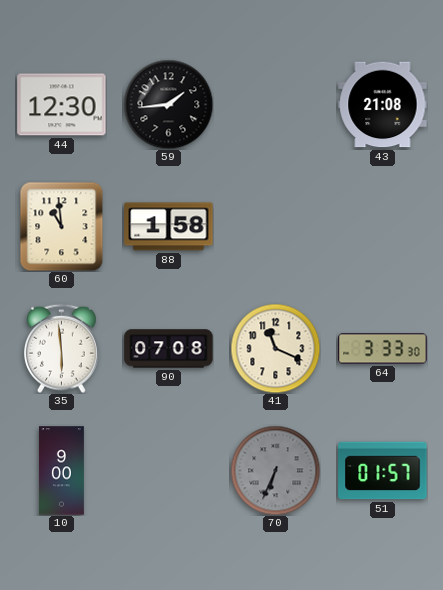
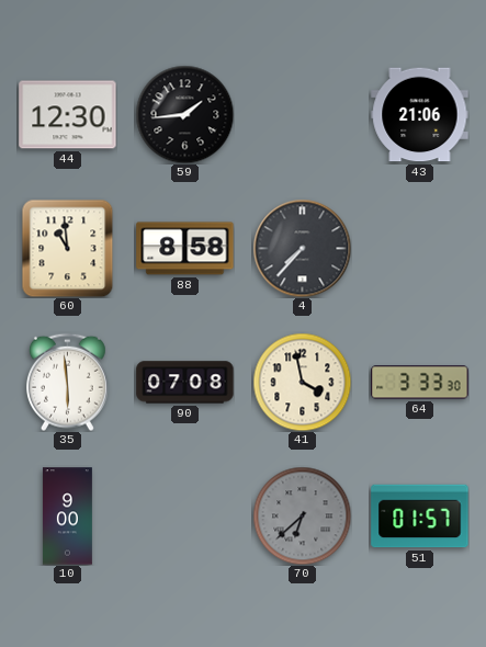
43: 21:08 -> 21:06
88: 1:58 -> 8:58
4: none -> 7:37
41: 11:19 -> 3:58
70: 6:34 -> 6:38
